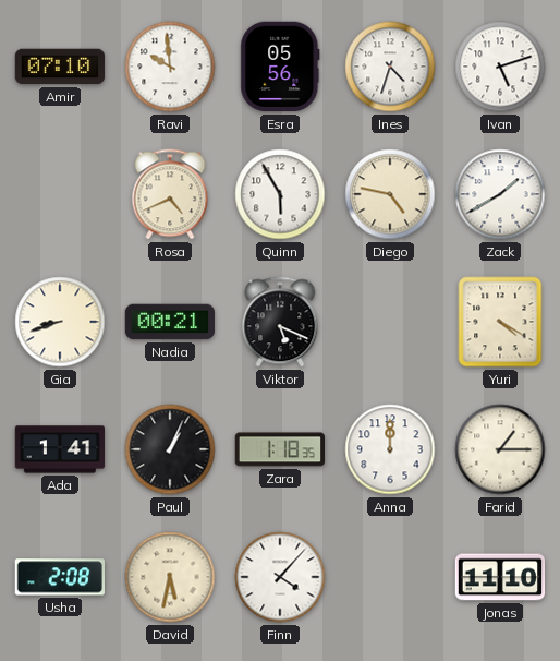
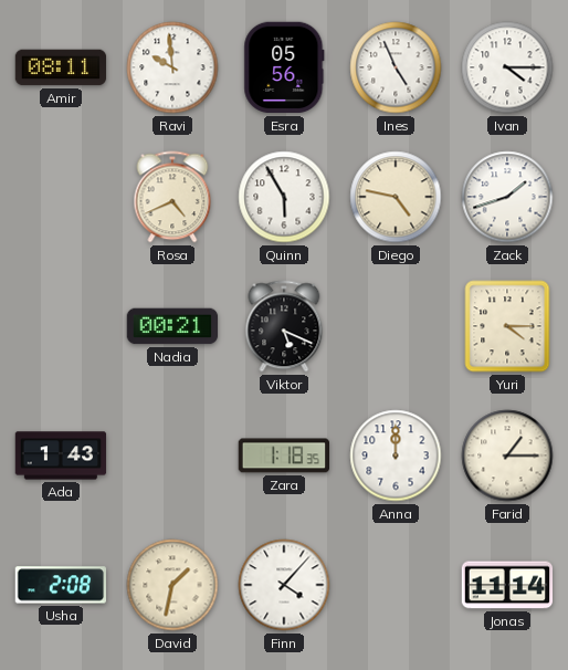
Amir: 07:10 -> 08:11
Ines: 4:33 -> 4:56
Ivan: 5:12 -> 4:15
Zack: 1:40 -> 1:42
Gia: 8:42 -> none
Yuri: 4:20 -> 4:15
Ada: 1:41 -> 1:43
Paul: 1:04 -> none
David: 5:32 -> 1:32
Jonas: 11:10 -> 11:14
